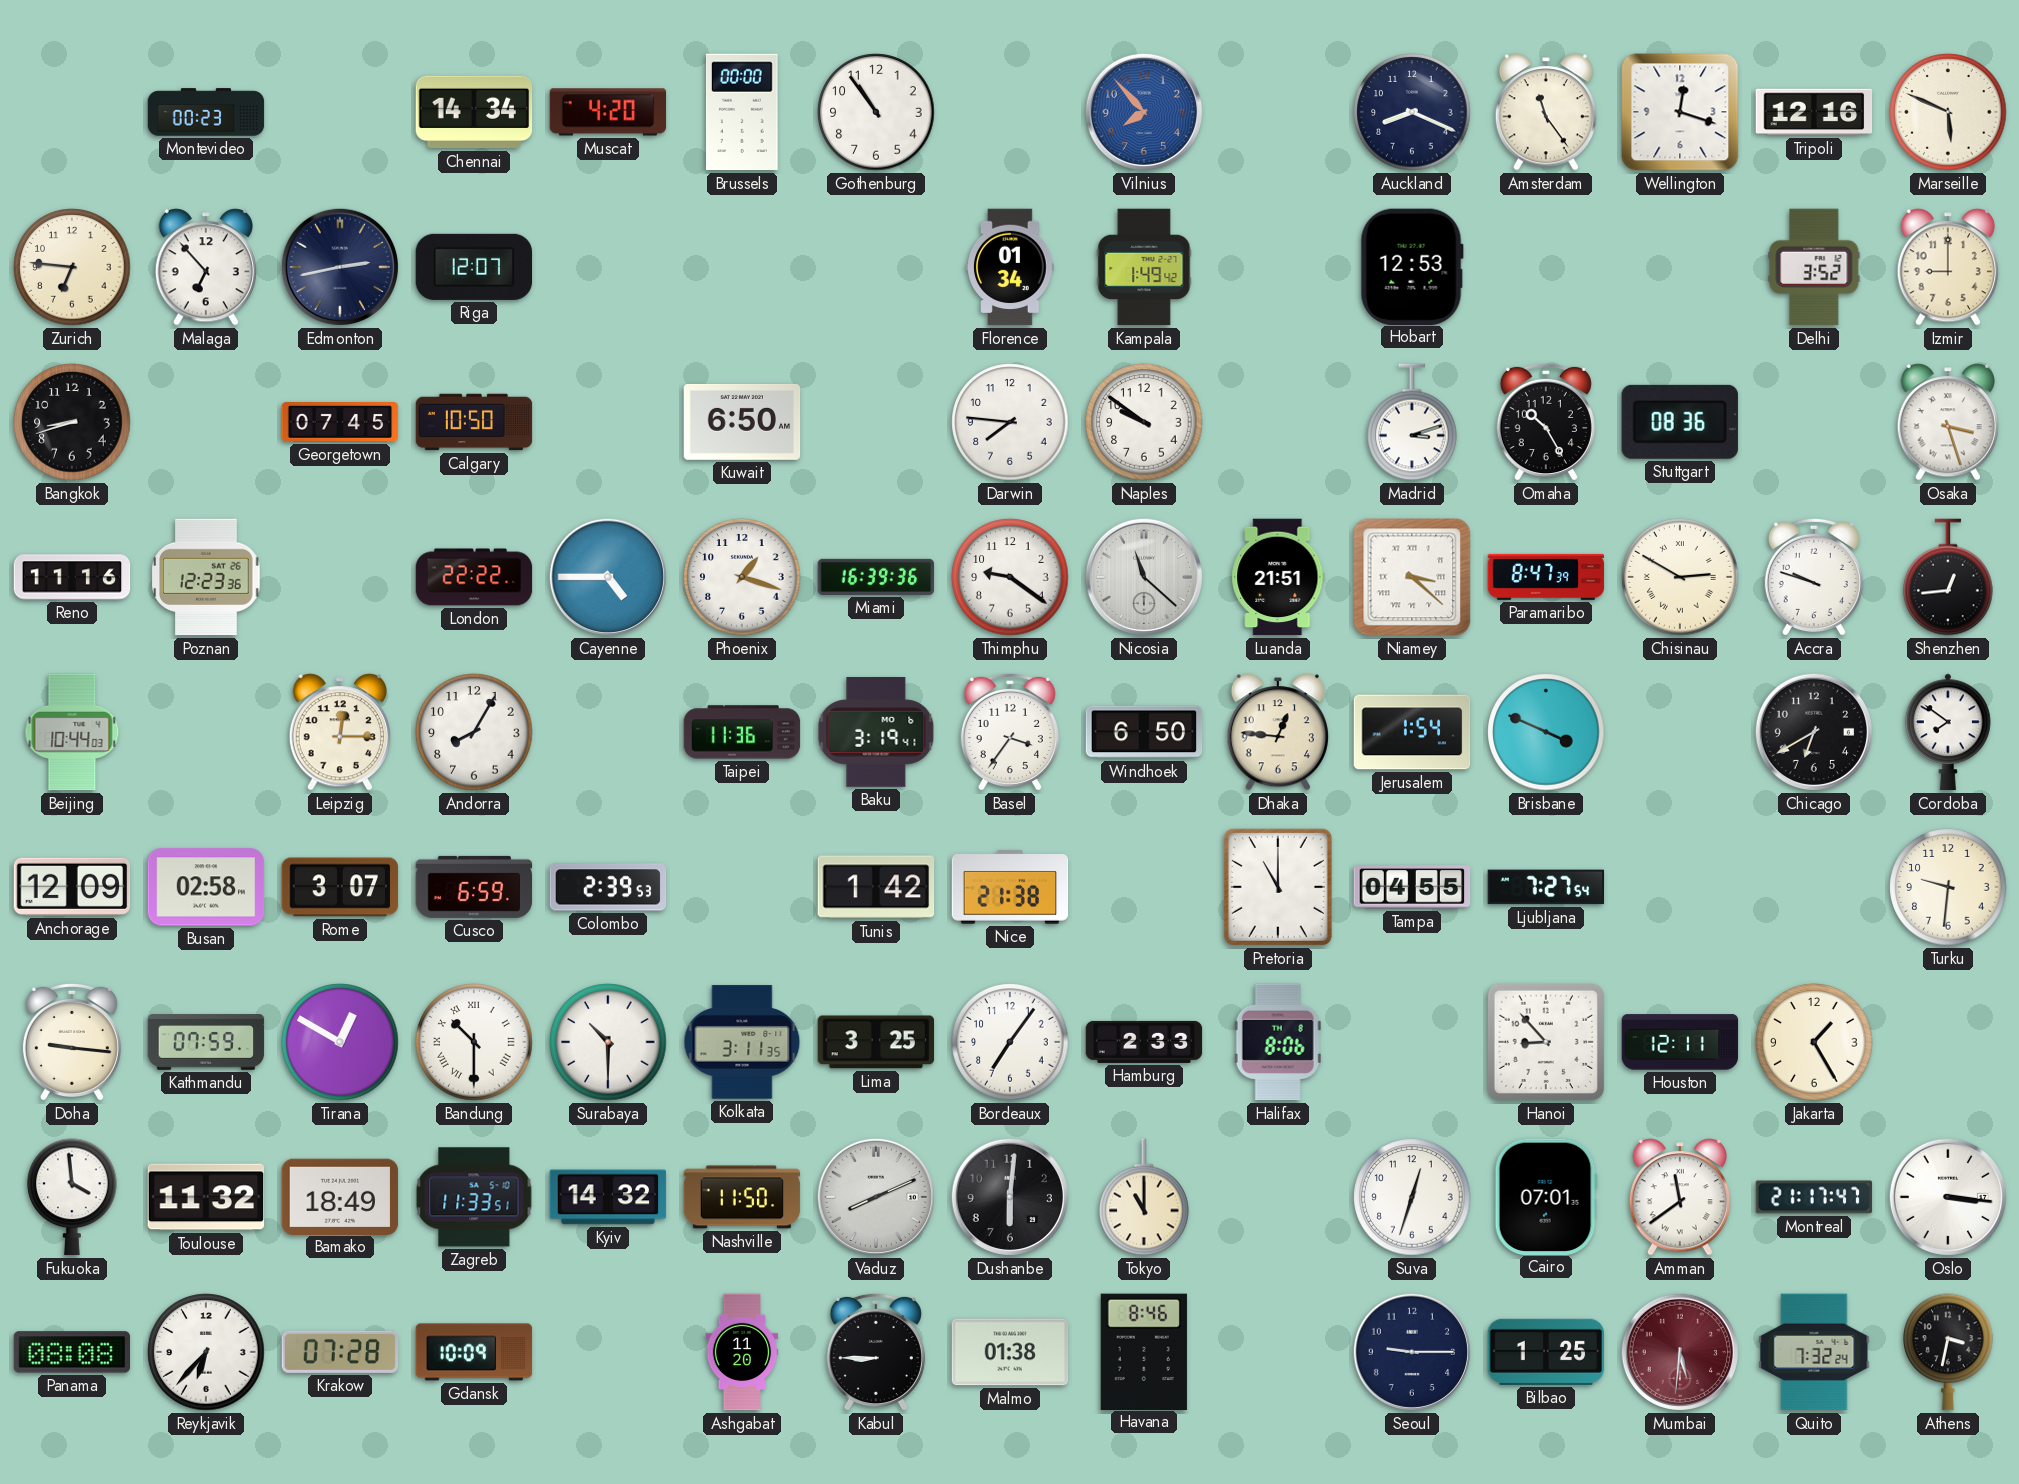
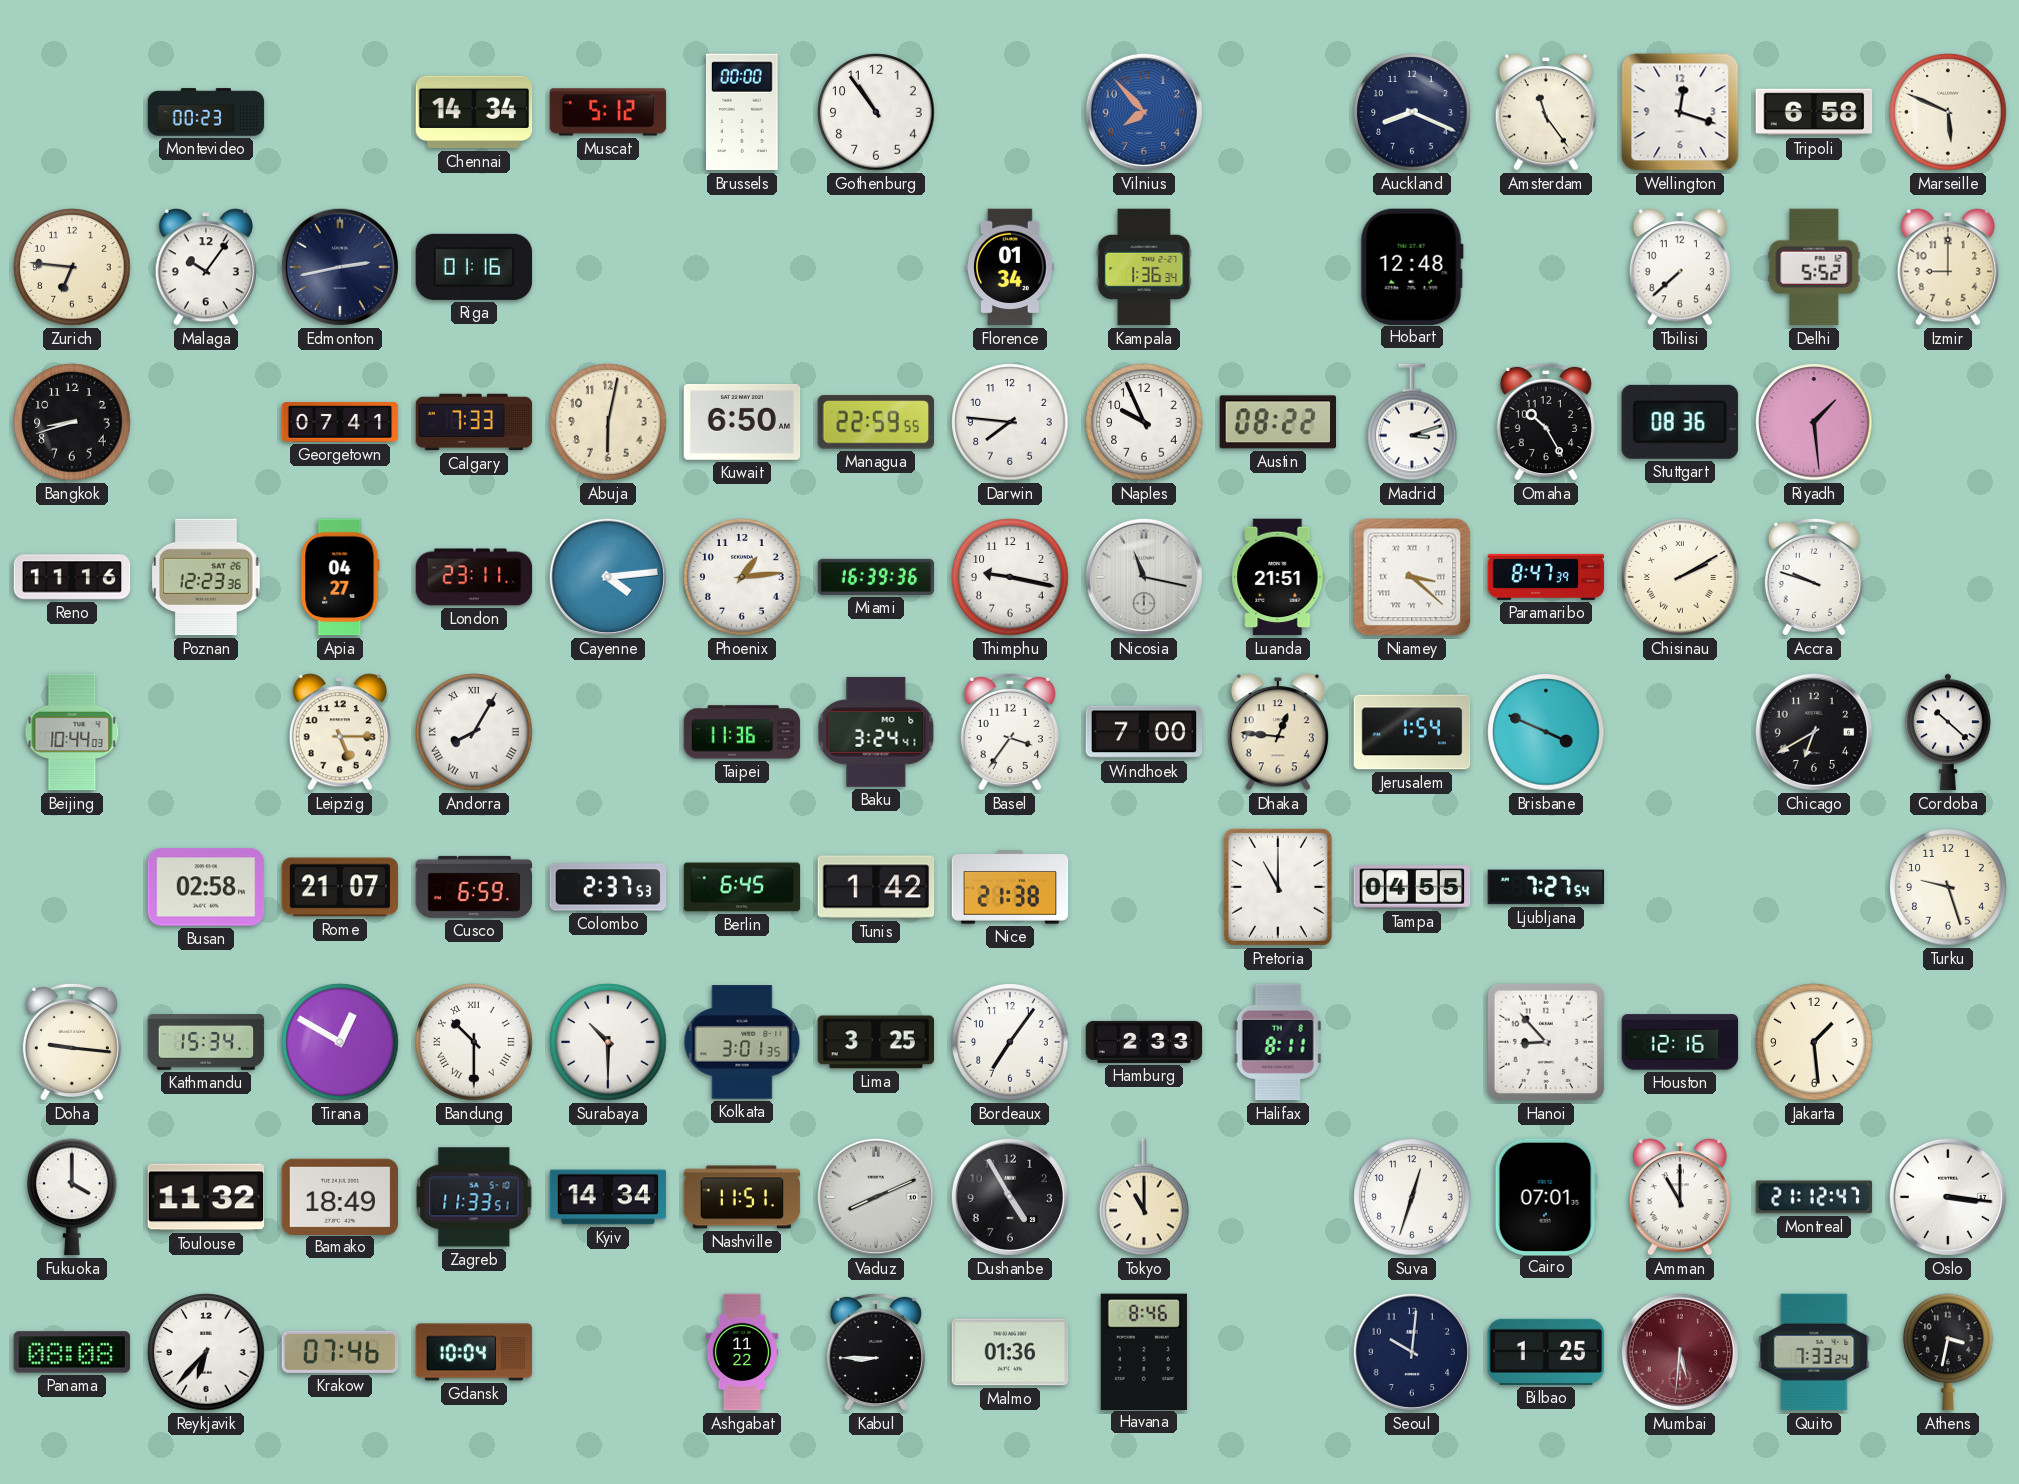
Muscat: 4:20 -> 5:12
Tripoli: 12:16 -> 6:58
Malaga: 6:53 -> 10:06
Riga: 12:07 -> 01:16
Kampala: 1:49 -> 1:36
Hobart: 12:53 -> 12:48
Tbilisi: none -> 7:38
Delhi: 3:52 -> 5:52
Georgetown: 07:45 -> 07:41
Calgary: 10:50 -> 7:33
Abuja: none -> 6:02
Managua: none -> 22:59
Naples: 9:51 -> 9:56
Austin: none -> 08:22
Riyadh: none -> 1:29
Osaka: 3:27 -> none
Apia: none -> 04:27
London: 22:22 -> 23:11
Cayenne: 4:45 -> 4:14
Phoenix: 1:18 -> 1:14
Thimphu: 9:21 -> 9:17
Nicosia: 11:22 -> 11:17
Chisinau: 2:50 -> 2:10
Shenzhen: 12:44 -> none
Leipzig: 12:15 -> 5:15
Andorra numerals: Arabic -> Roman
Baku: 3:19 -> 3:24
Windhoek: 6:50 -> 7:00
Cordoba: 7:51 -> 10:22
Anchorage: 12:09 -> none
Rome: 3:07 -> 21:07
Colombo: 2:39 -> 2:37
Berlin: none -> 6:45
Turku: 9:31 -> 9:27
Kathmandu: 07:59 -> 15:34
Kolkata: 3:11 -> 3:01
Halifax: 8:06 -> 8:11
Houston: 12:11 -> 12:16
Jakarta: 1:25 -> 1:29
Fukuoka: 3:59 -> 4:00
Kyiv: 14:32 -> 14:34
Nashville: 11:50 -> 11:51
Dushanbe: 6:01 -> 4:55
Amman: 11:39 -> 11:00
Montreal: 21:17 -> 21:12
Krakow: 07:28 -> 07:46
Gdansk: 10:09 -> 10:04
Ashgabat: 11:20 -> 11:22
Malmo: 01:38 -> 01:36
Seoul: 9:15 -> 10:01
Quito: 7:32 -> 7:33
